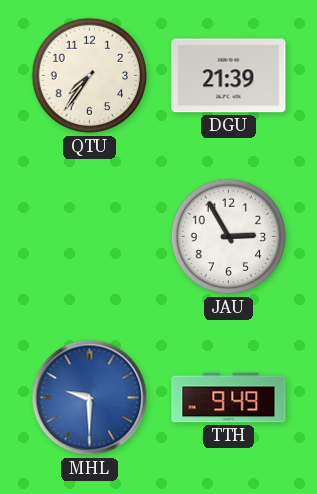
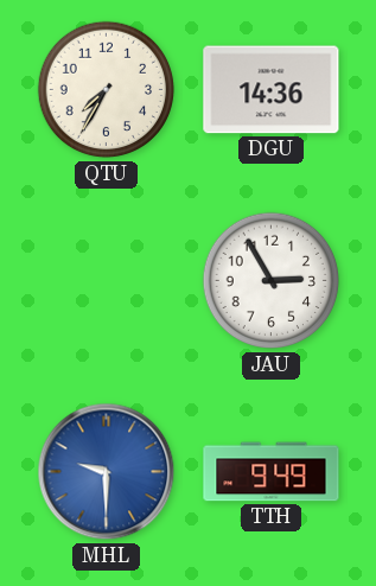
QTU: 7:36 -> 7:35
DGU: 21:39 -> 14:36
